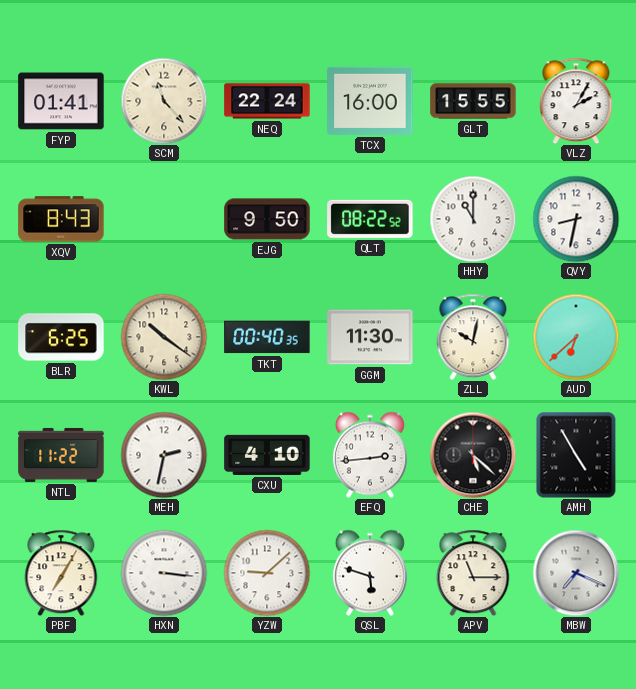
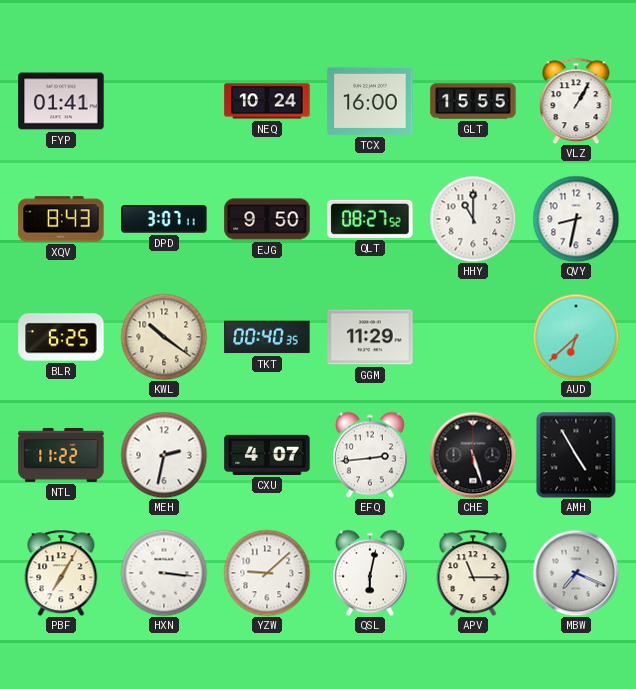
SCM: 11:23 -> none
NEQ: 22:24 -> 10:24
VLZ: 2:05 -> 1:05
DPD: none -> 3:07
QLT: 08:22 -> 08:27
GGM: 11:30 -> 11:29
ZLL: 10:02 -> none
CXU: 4:10 -> 4:07
CHE: 5:22 -> 5:27
QSL: 5:48 -> 6:02
